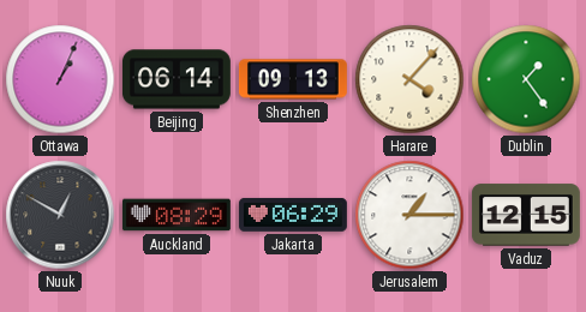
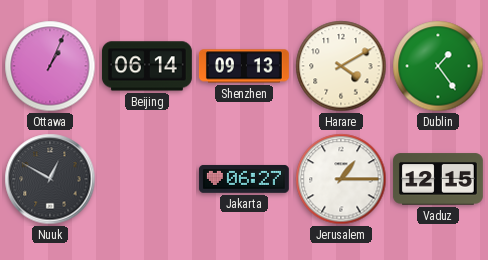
Harare: 4:07 -> 4:10
Auckland: 08:29 -> none
Jakarta: 06:29 -> 06:27
